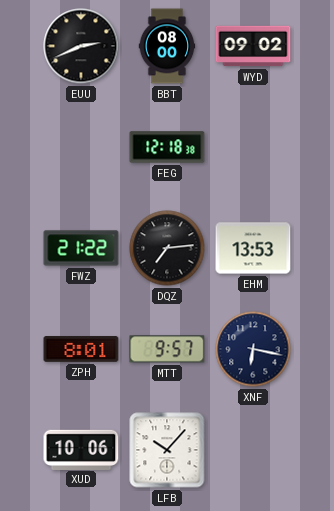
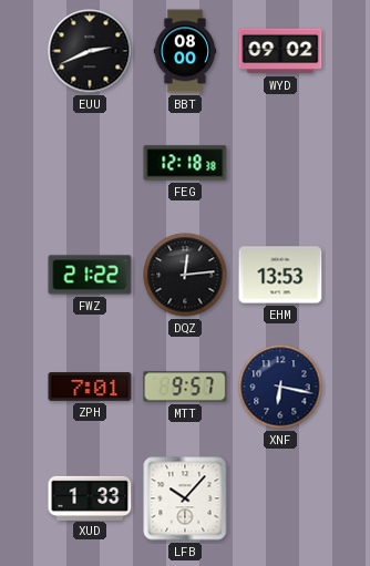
DQZ: 7:14 -> 12:14
ZPH: 8:01 -> 7:01
XUD: 10:06 -> 1:33
